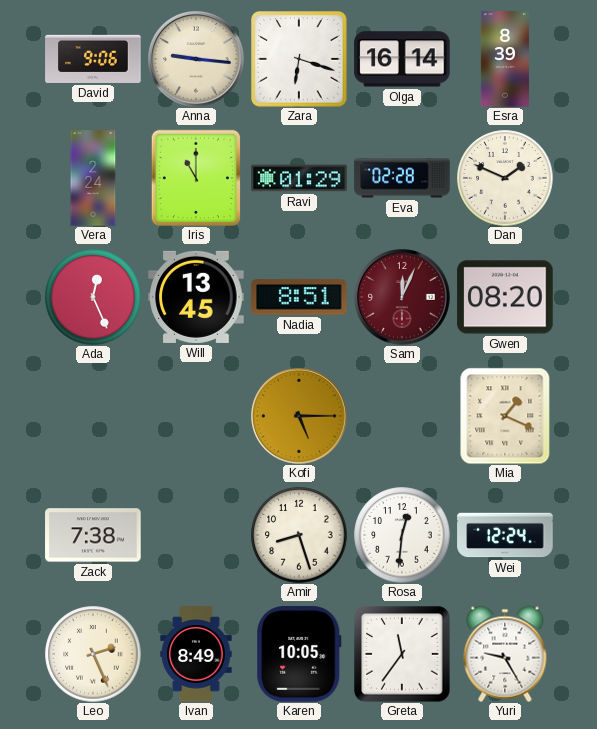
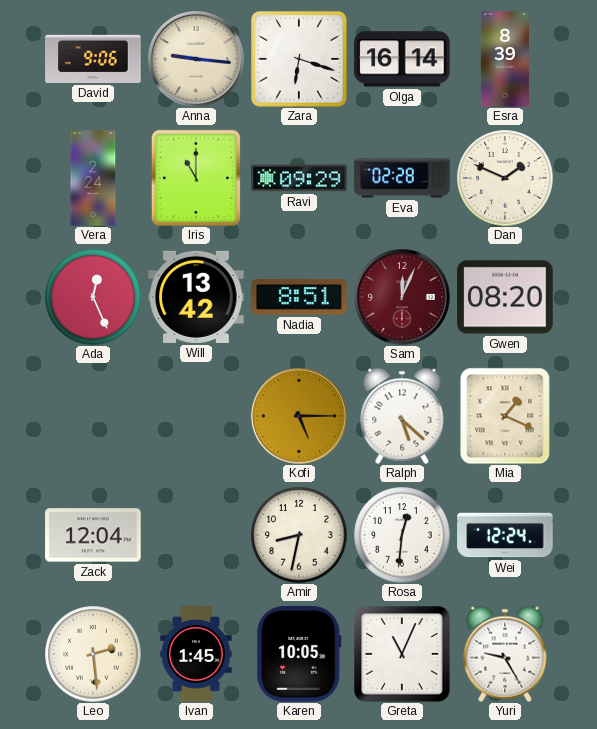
Ravi: 01:29 -> 09:29
Will: 13:45 -> 13:42
Ralph: none -> 5:22
Zack: 7:38 -> 12:04
Amir: 8:27 -> 8:32
Leo: 2:26 -> 2:29
Ivan: 8:49 -> 1:45
Greta: 11:36 -> 11:04
